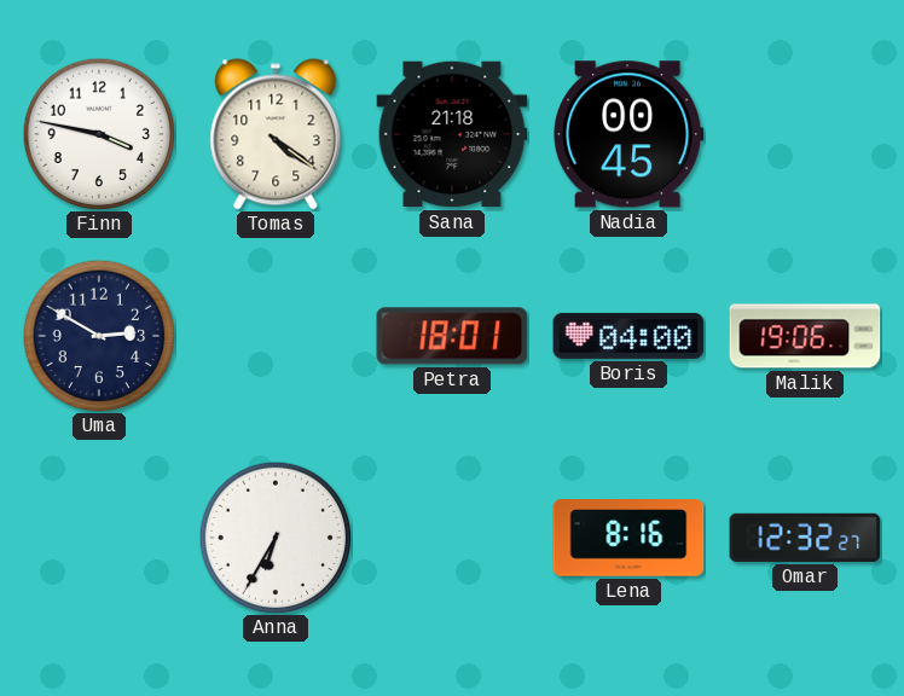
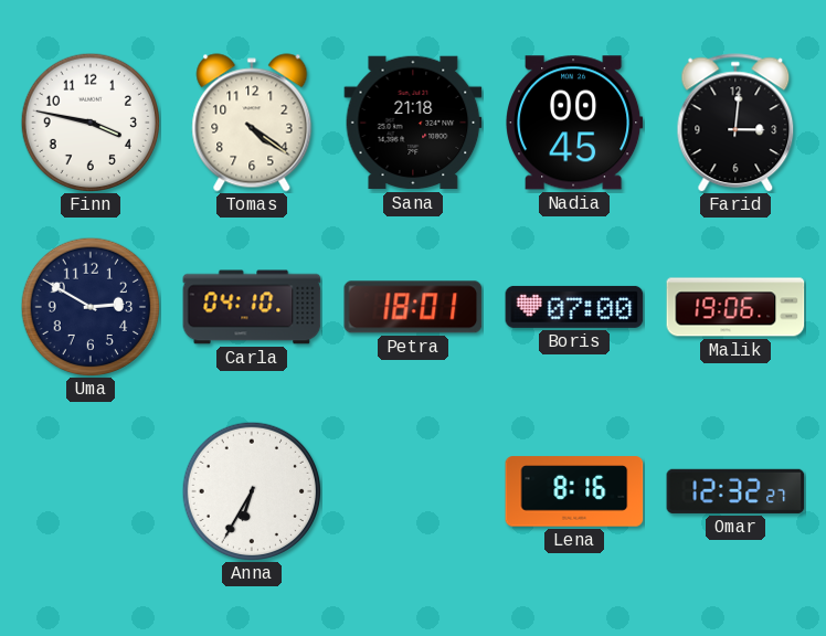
Farid: none -> 3:01
Carla: none -> 04:10
Boris: 04:00 -> 07:00
